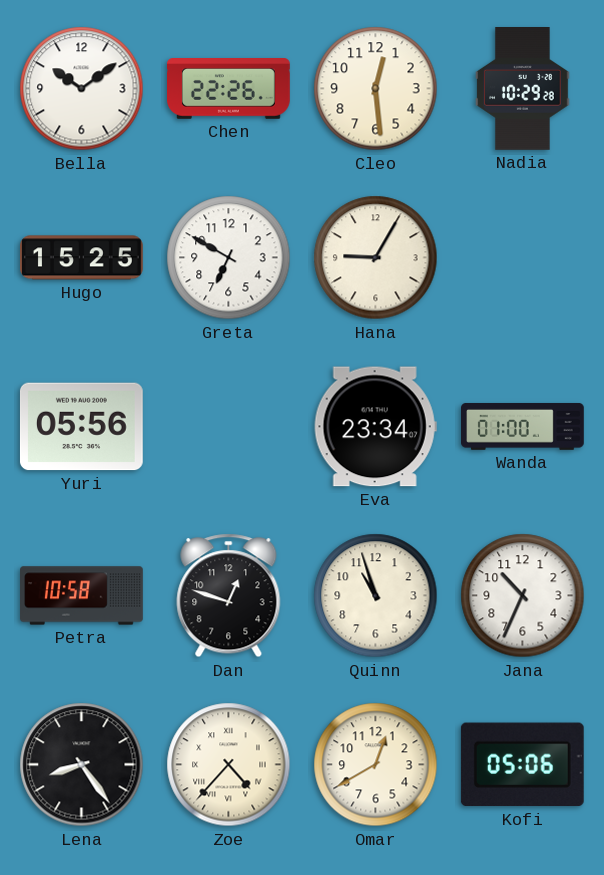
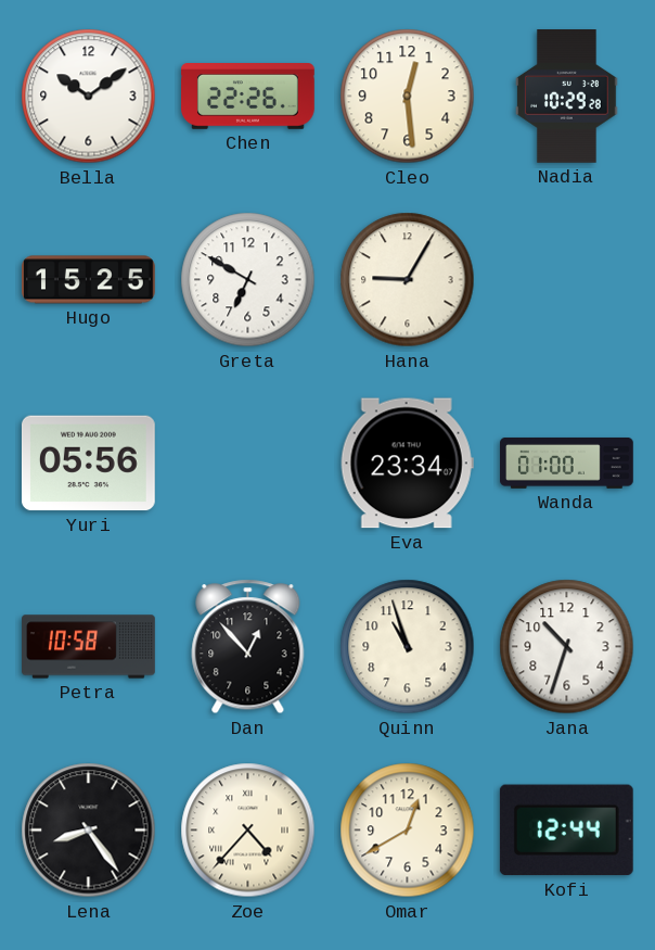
Dan: 12:48 -> 12:53
Jana: 10:34 -> 10:33
Kofi: 05:06 -> 12:44
